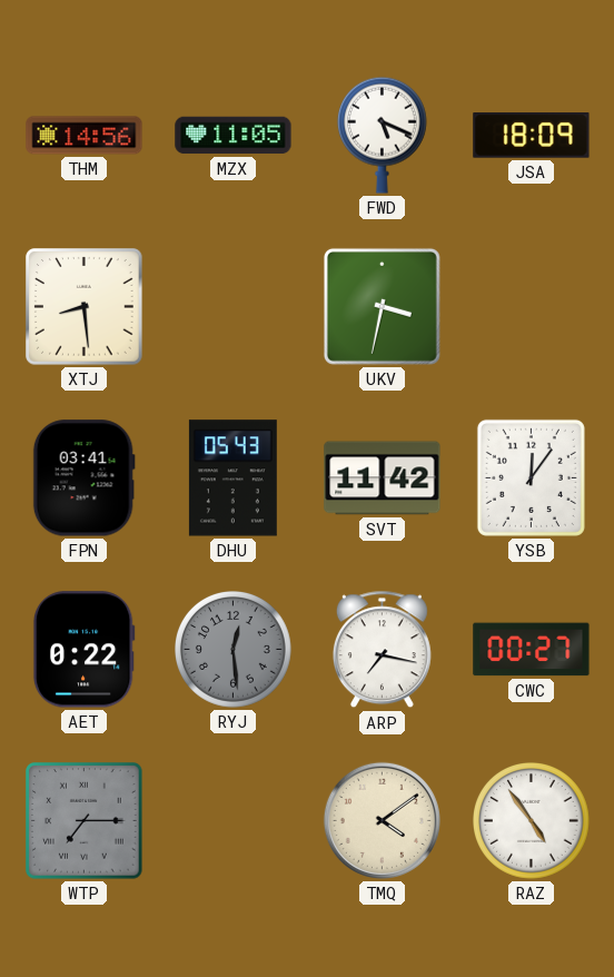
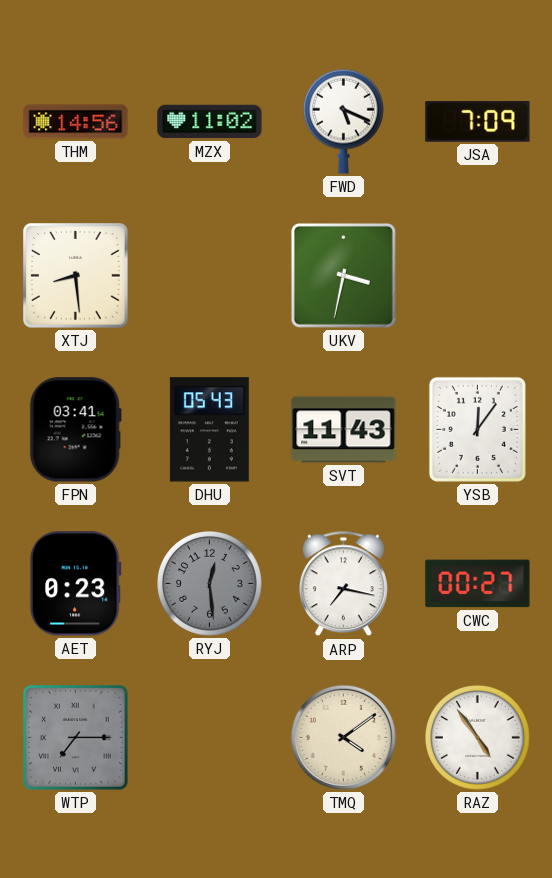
MZX: 11:05 -> 11:02
JSA: 18:09 -> 7:09
SVT: 11:42 -> 11:43
AET: 0:22 -> 0:23
